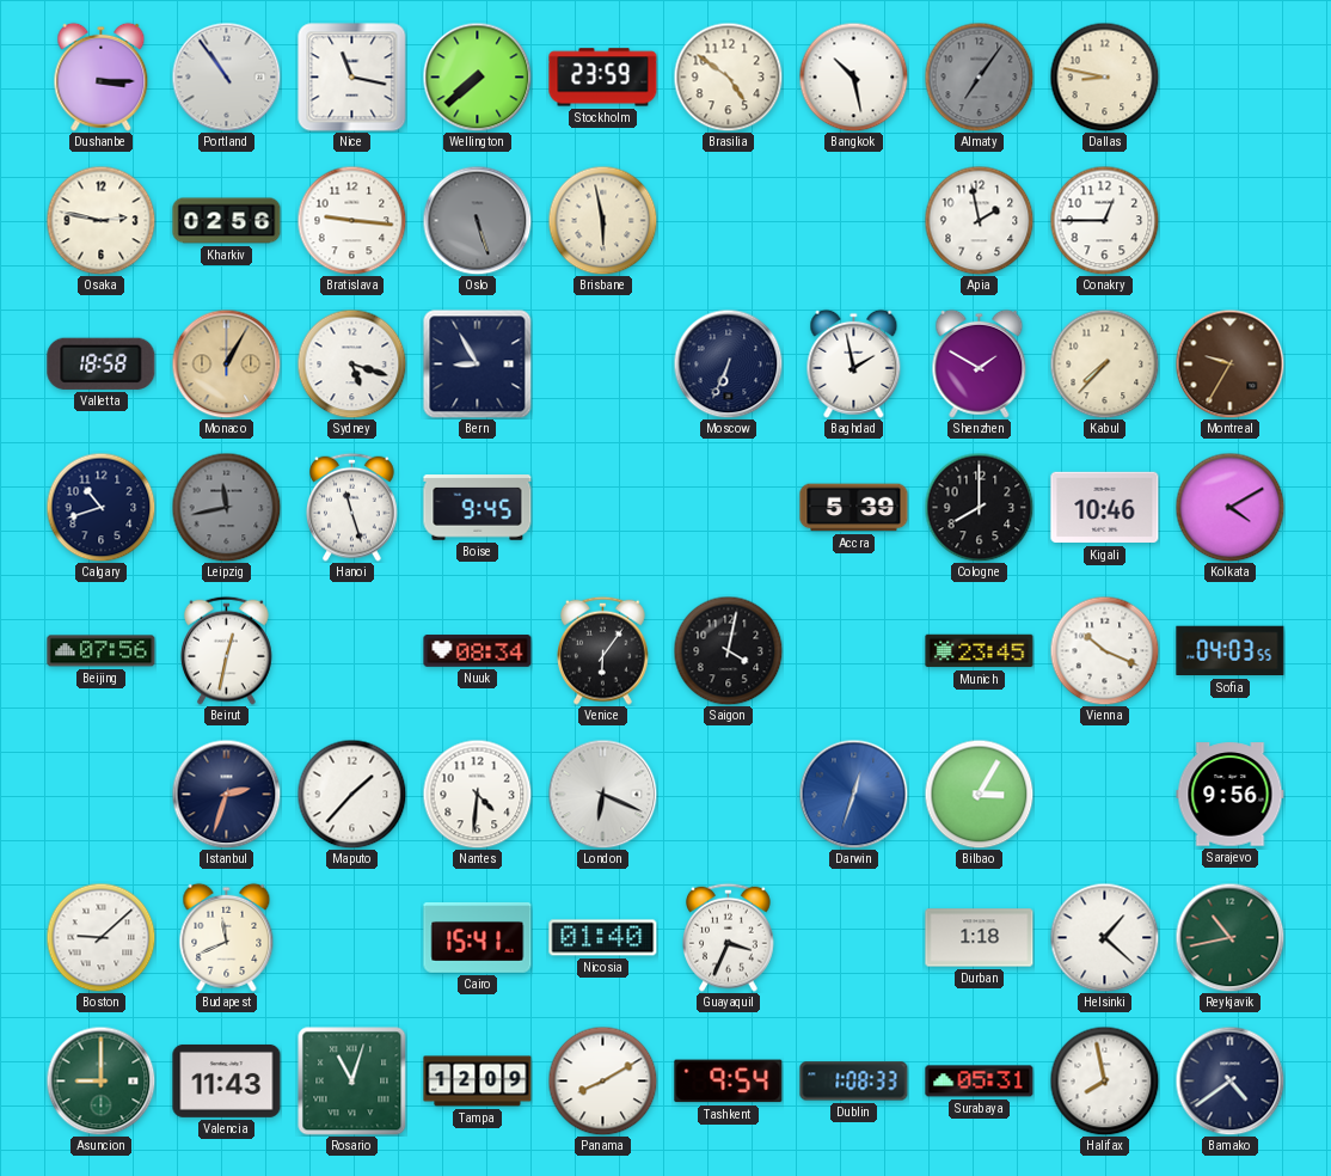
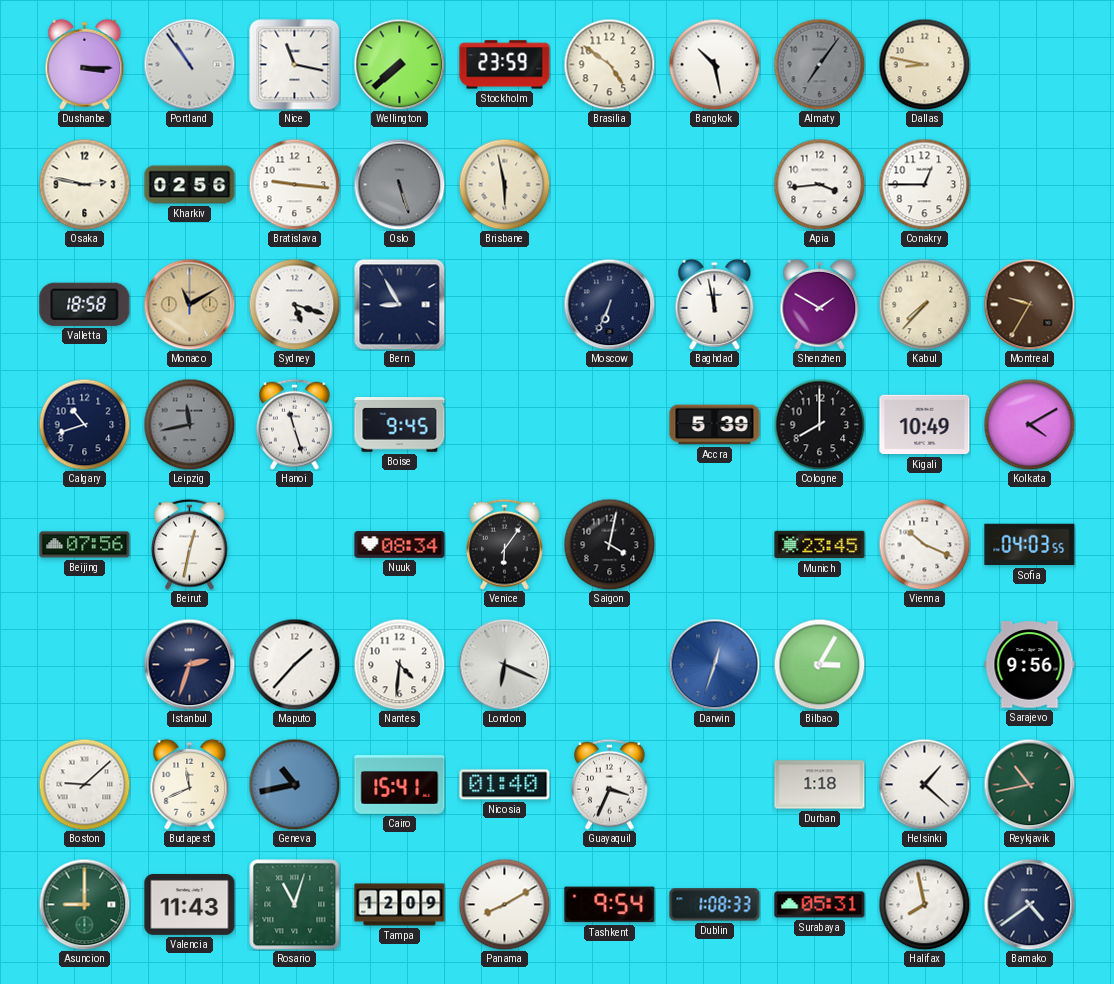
Apia: 1:58 -> 3:44
Monaco: 1:05 -> 11:10
Baghdad: 1:58 -> 11:58
Kigali: 10:46 -> 10:49
Geneva: none -> 10:43
